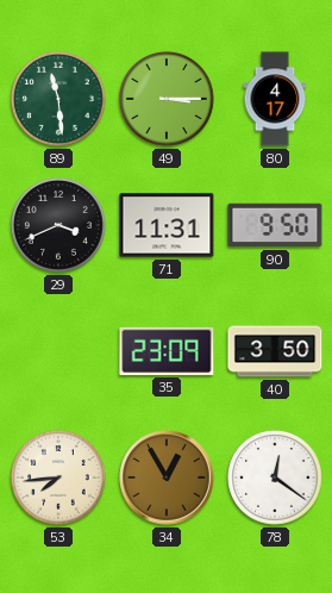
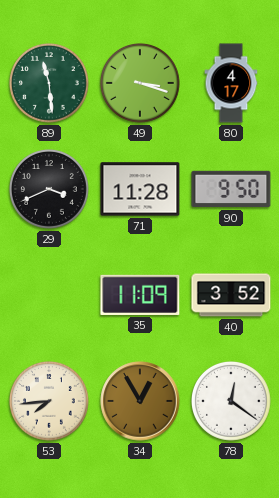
49: 3:15 -> 3:18
71: 11:31 -> 11:28
35: 23:09 -> 11:09
40: 3:50 -> 3:52
